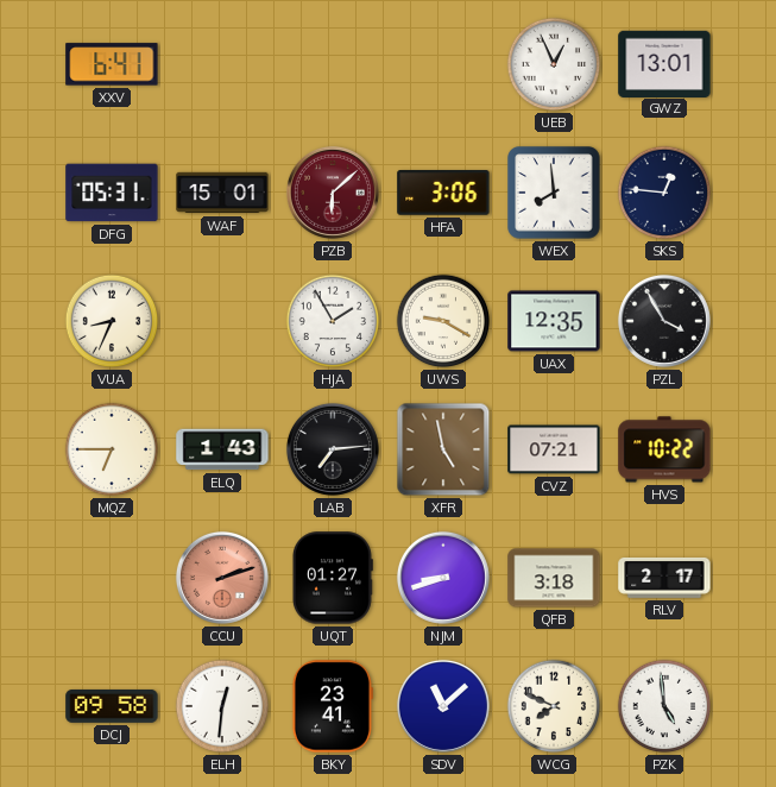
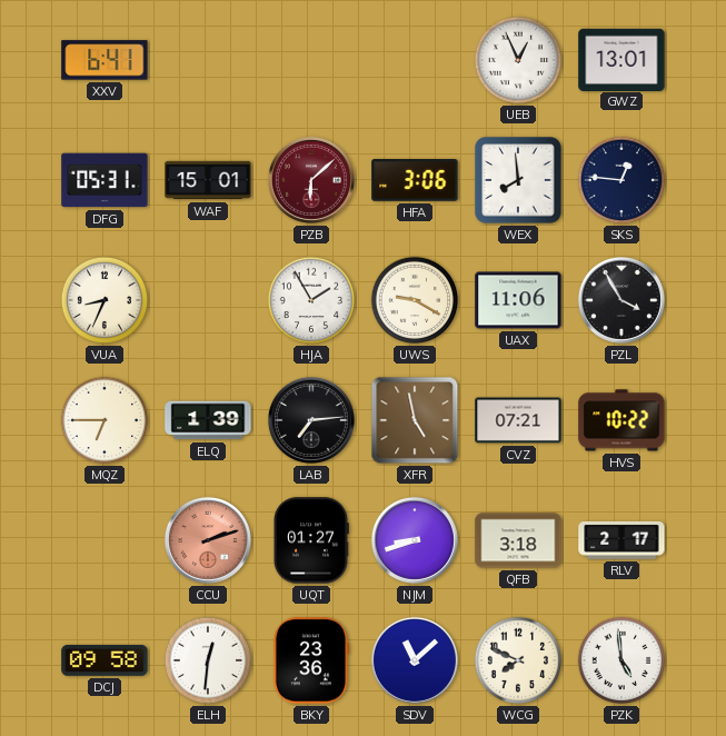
UAX: 12:35 -> 11:06
ELQ: 1:43 -> 1:39
BKY: 23:41 -> 23:36
